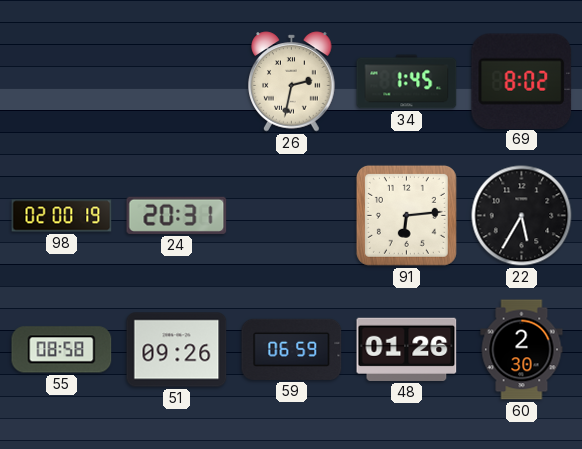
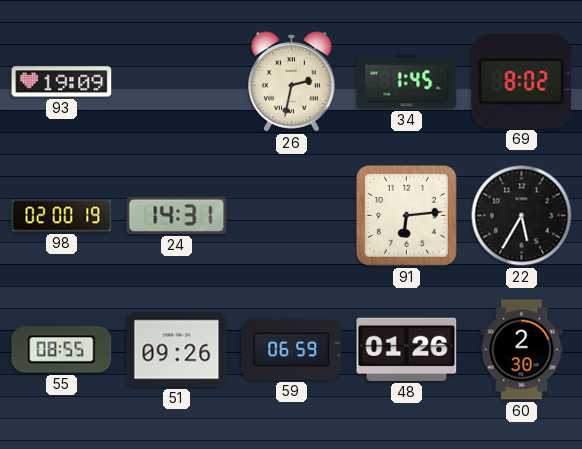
93: none -> 19:09
24: 20:31 -> 14:31
55: 08:58 -> 08:55
